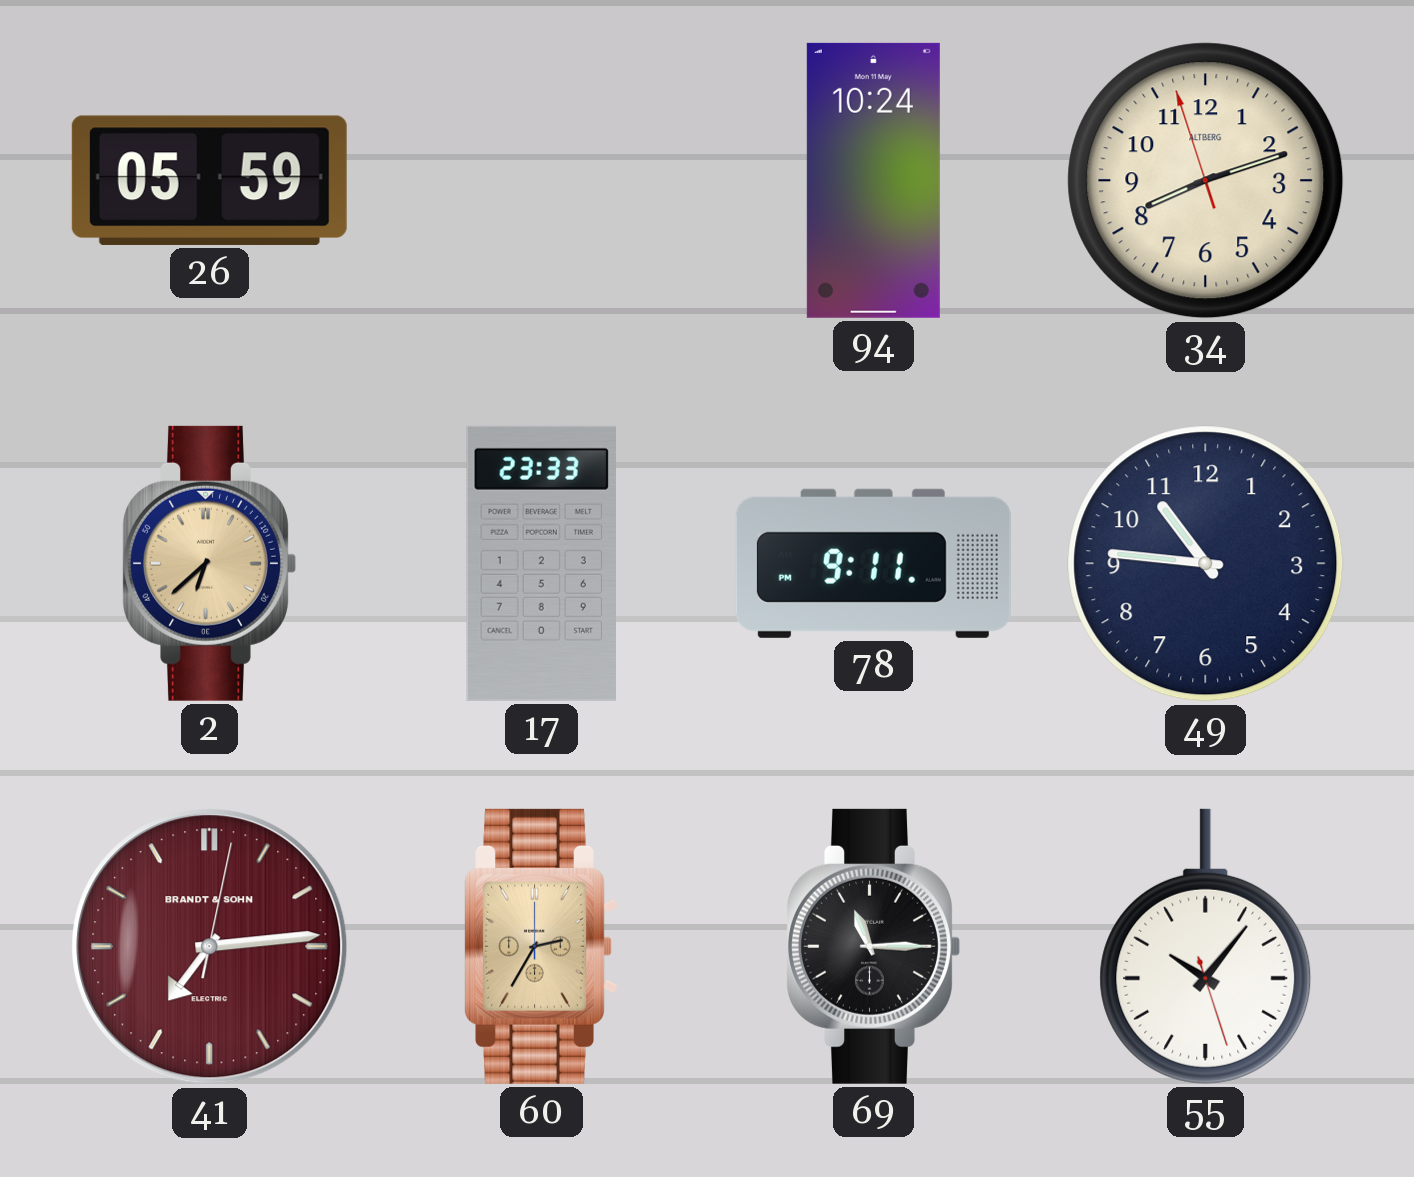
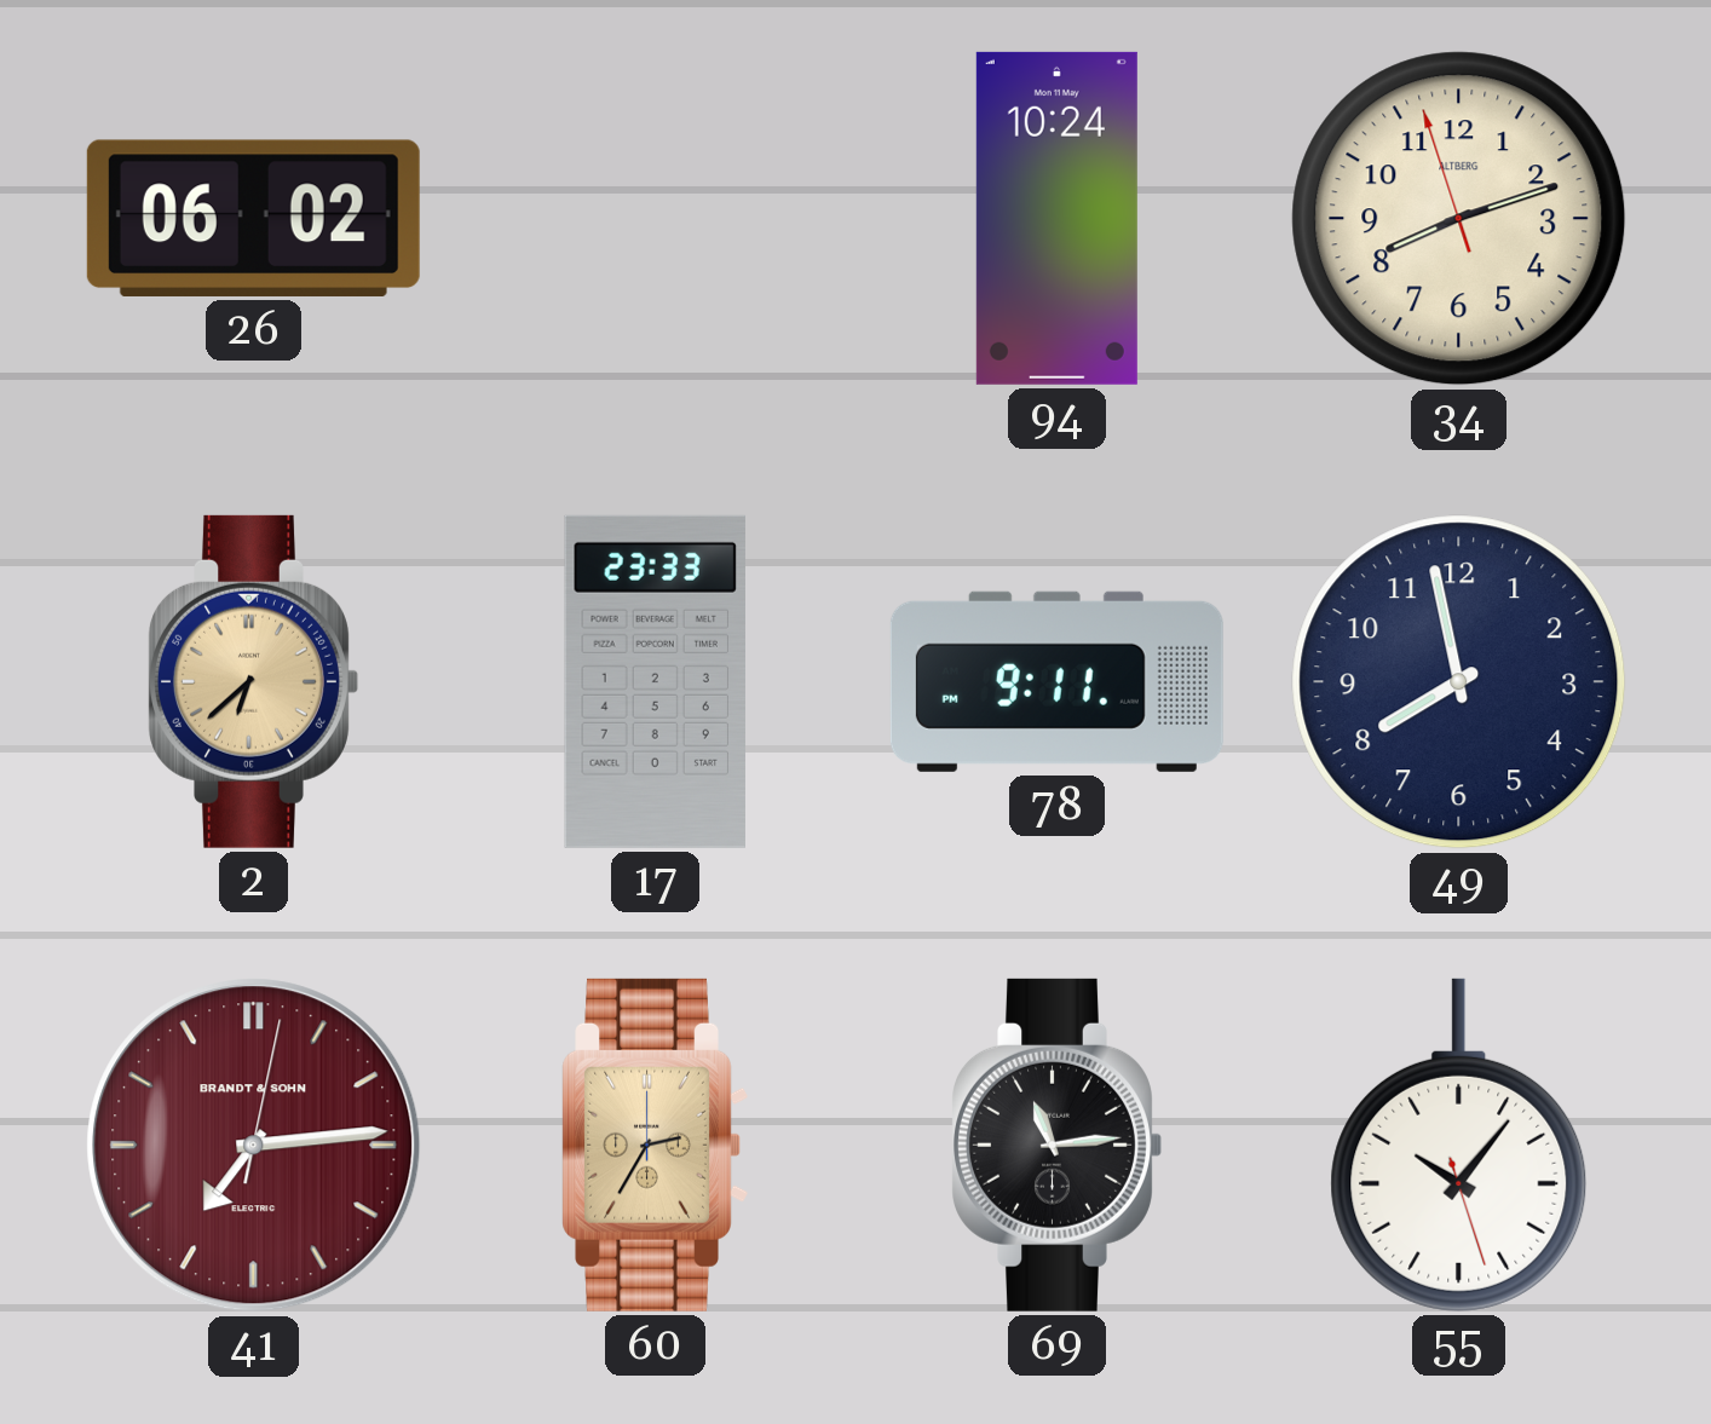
26: 05:59 -> 06:02
49: 10:46 -> 7:58
69: 11:15 -> 11:14
